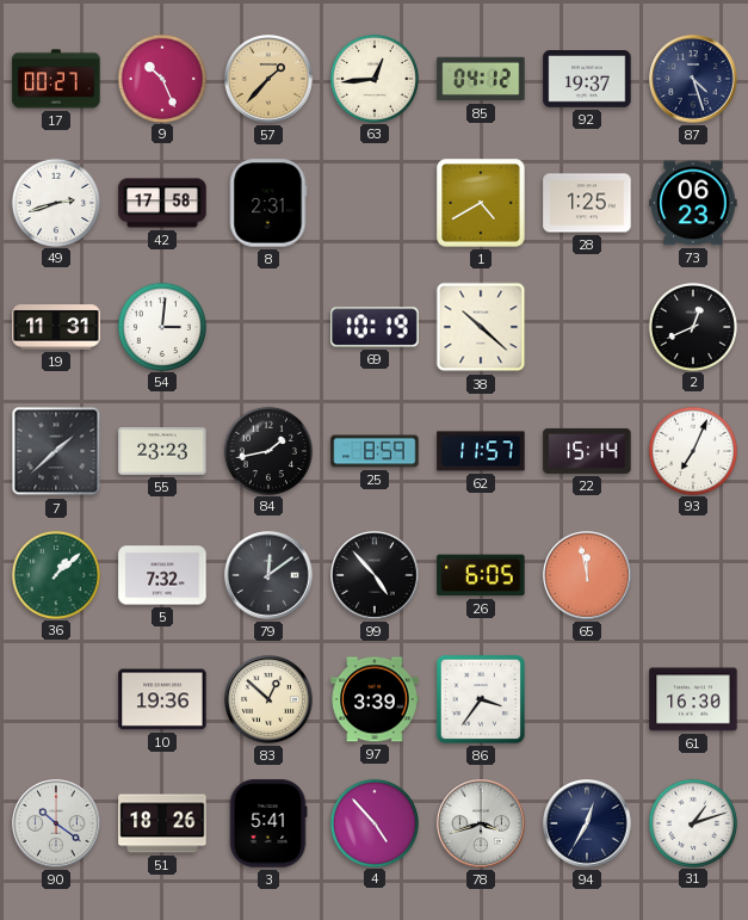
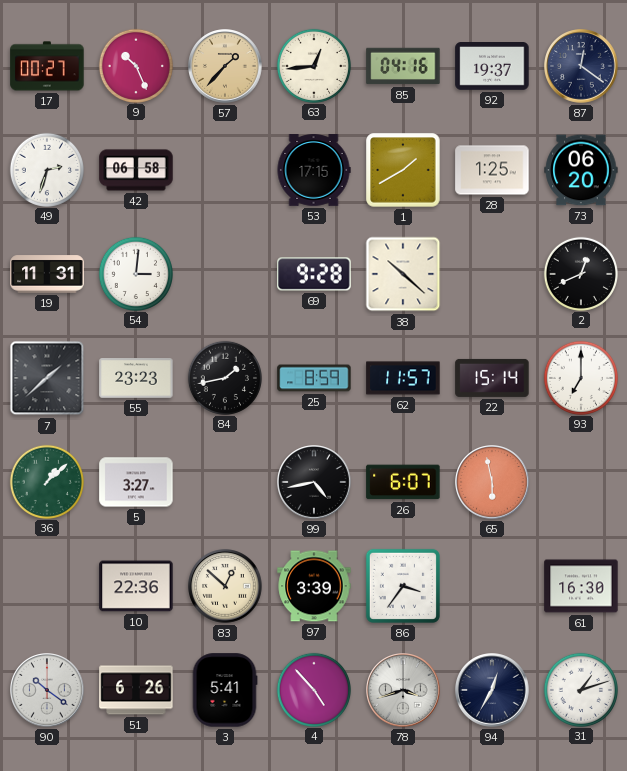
85: 04:12 -> 04:16
87: 4:27 -> 12:21
49: 2:42 -> 2:33
42: 17:58 -> 06:58
8: 2:31 -> none
53: none -> 17:15
1: 4:40 -> 1:40
73: 06:23 -> 06:20
69: 10:19 -> 9:28
93: 7:04 -> 7:00
5: 7:32 -> 3:27
79: 12:09 -> none
99: 4:53 -> 4:43
26: 6:05 -> 6:07
65: 11:58 -> 5:58
10: 19:36 -> 22:36
51: 18:26 -> 6:26
